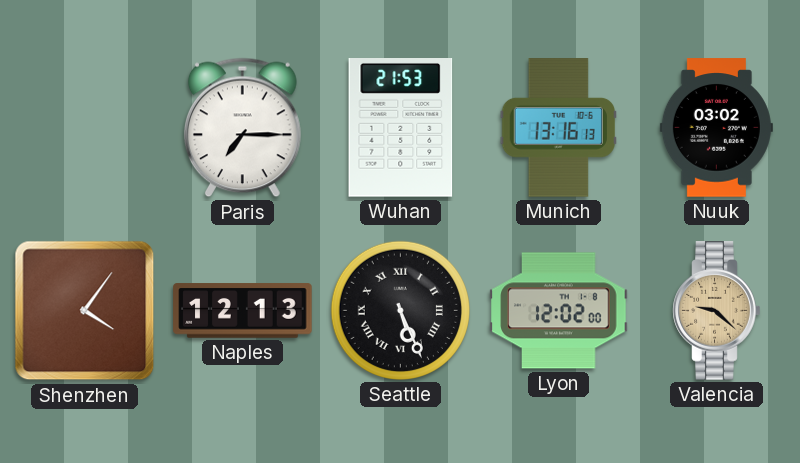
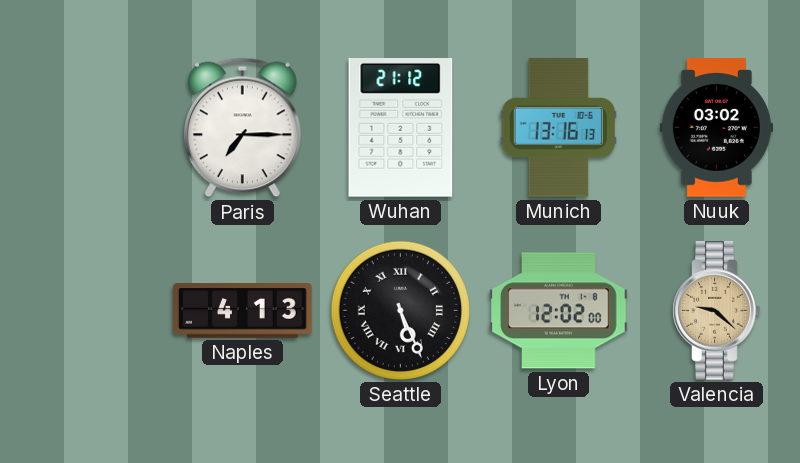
Wuhan: 21:53 -> 21:12
Shenzhen: 4:06 -> none
Naples: 12:13 -> 4:13
